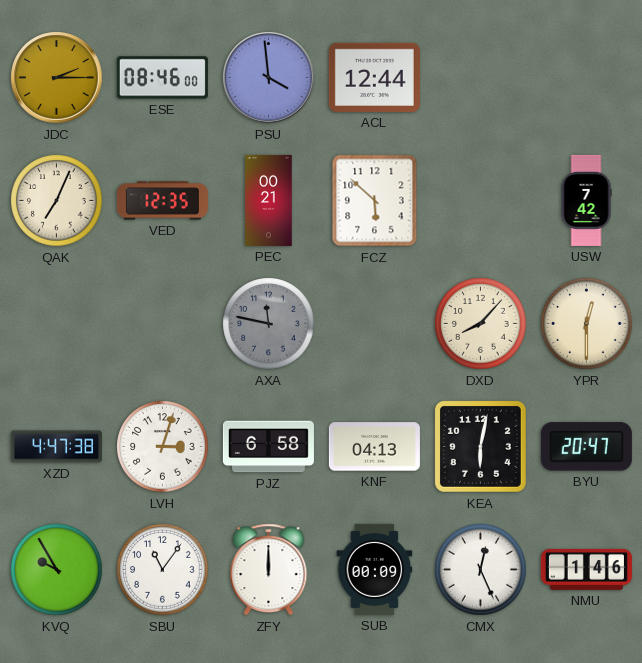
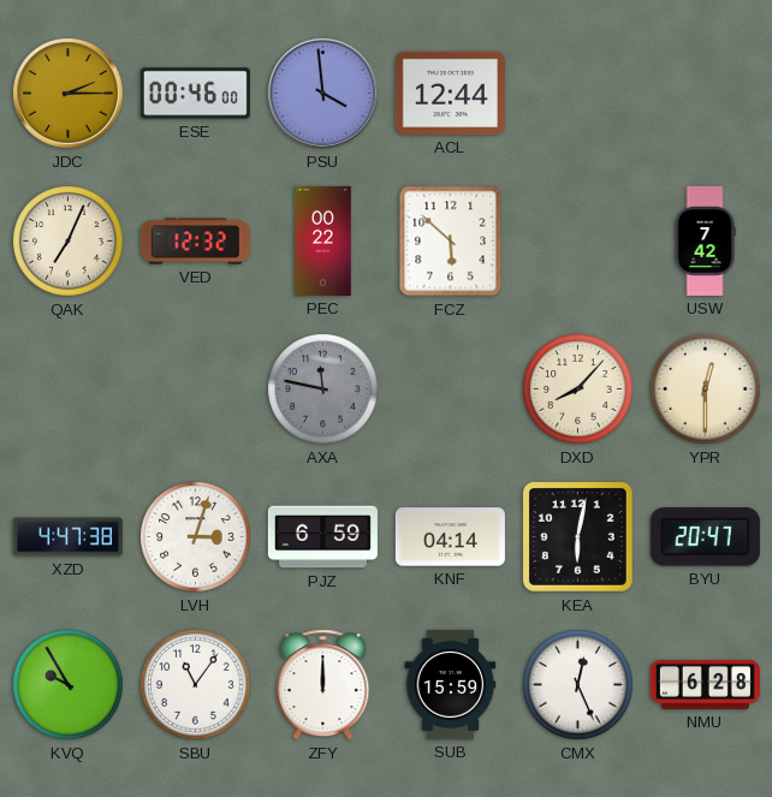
ESE: 08:46 -> 00:46
VED: 12:35 -> 12:32
PEC: 00:21 -> 00:22
PJZ: 6:58 -> 6:59
KNF: 04:13 -> 04:14
SUB: 00:09 -> 15:59
NMU: 1:46 -> 6:28
